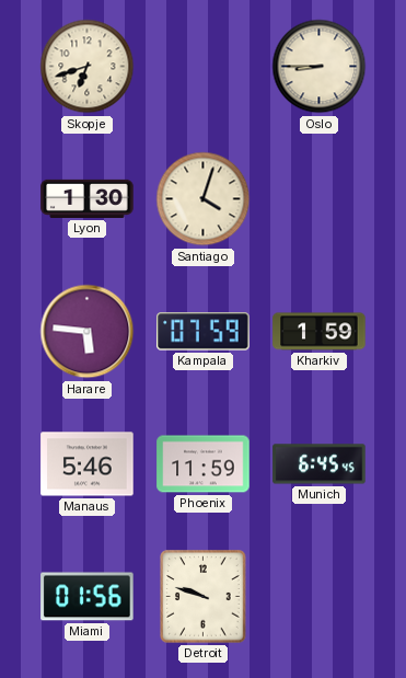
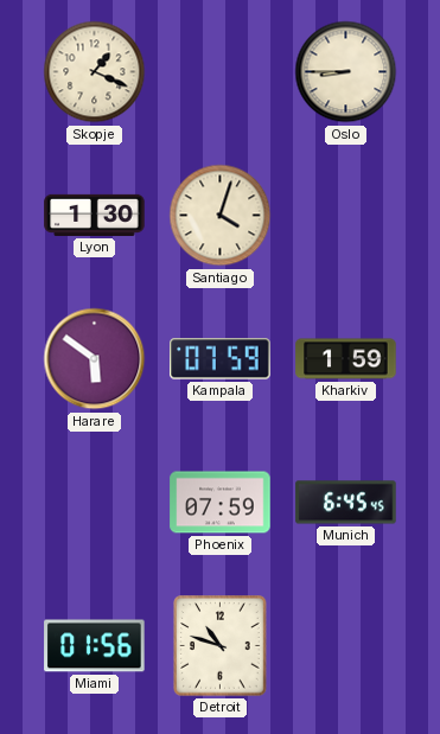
Skopje: 6:42 -> 1:19
Harare: 5:46 -> 5:51
Manaus: 5:46 -> none
Phoenix: 11:59 -> 07:59
Detroit: 9:48 -> 10:48
